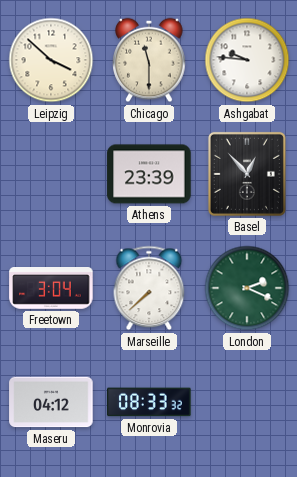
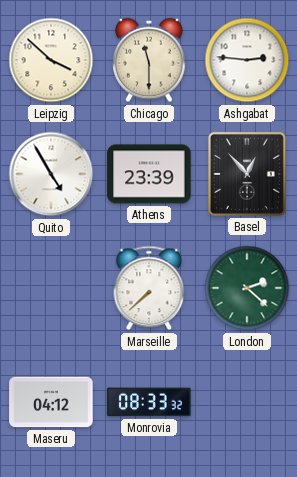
Ashgabat: 9:46 -> 2:46
Quito: none -> 4:55
Freetown: 3:04 -> none
London: 2:19 -> 2:22
